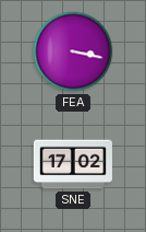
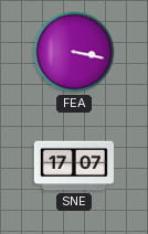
SNE: 17:02 -> 17:07
